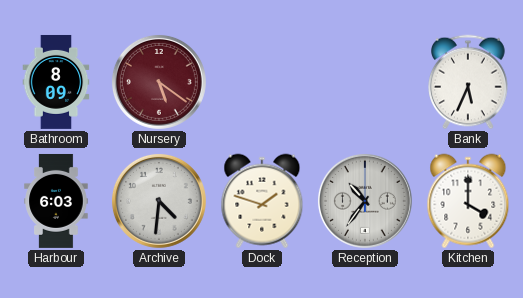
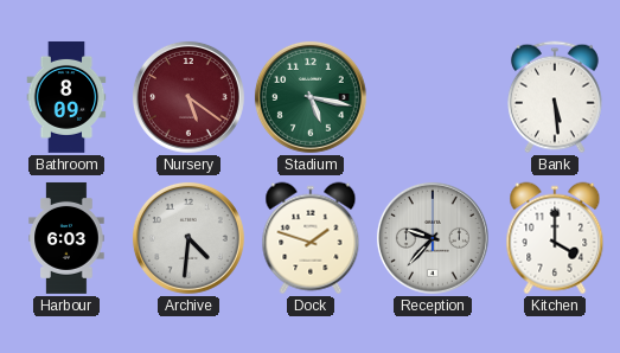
Stadium: none -> 5:17
Bank: 5:34 -> 5:29
Reception: 10:36 -> 9:37
